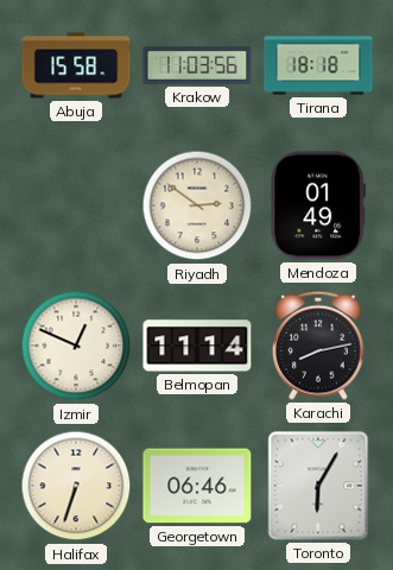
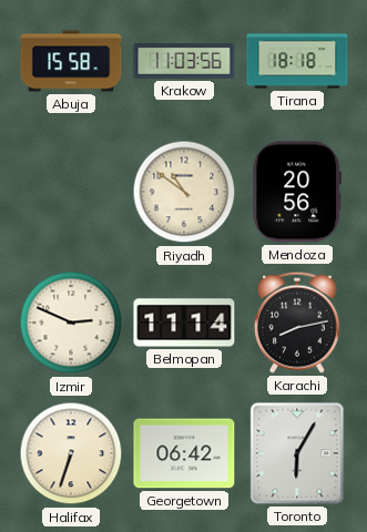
Riyadh: 2:51 -> 10:51
Mendoza: 01:49 -> 20:56
Izmir: 12:49 -> 2:49
Georgetown: 06:46 -> 06:42
